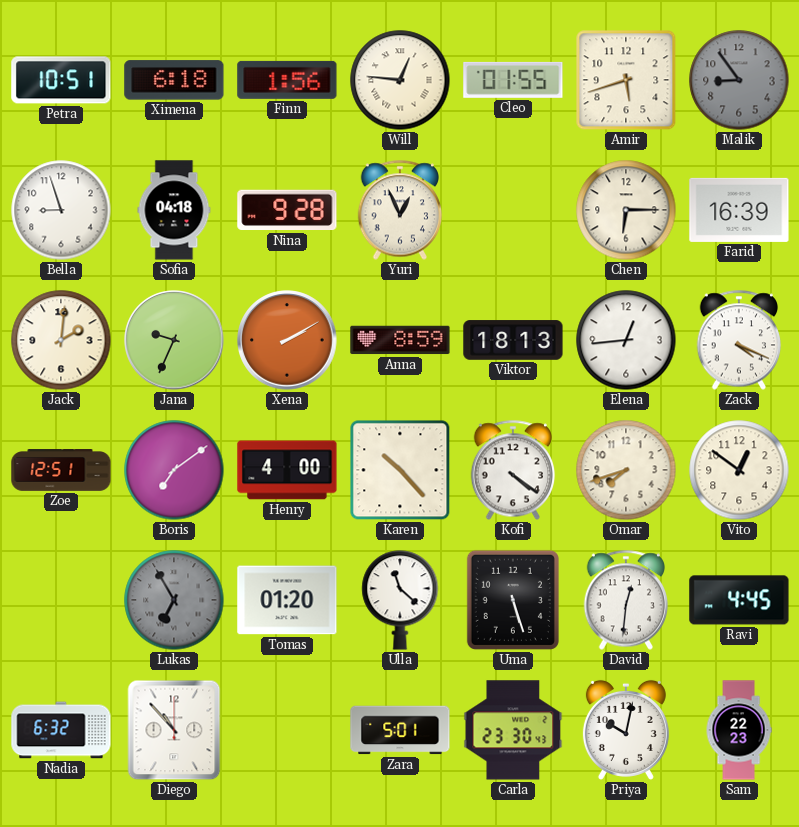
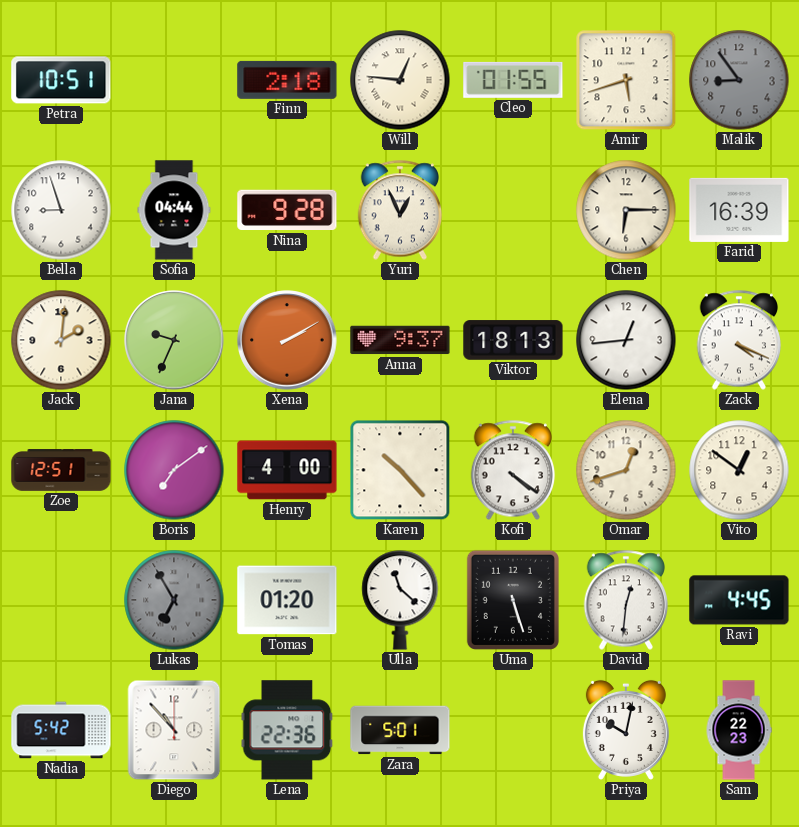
Ximena: 6:18 -> none
Finn: 1:56 -> 2:18
Sofia: 04:18 -> 04:44
Anna: 8:59 -> 9:37
Omar: 7:42 -> 12:42
Nadia: 6:32 -> 5:42
Lena: none -> 22:36
Carla: 23:30 -> none
